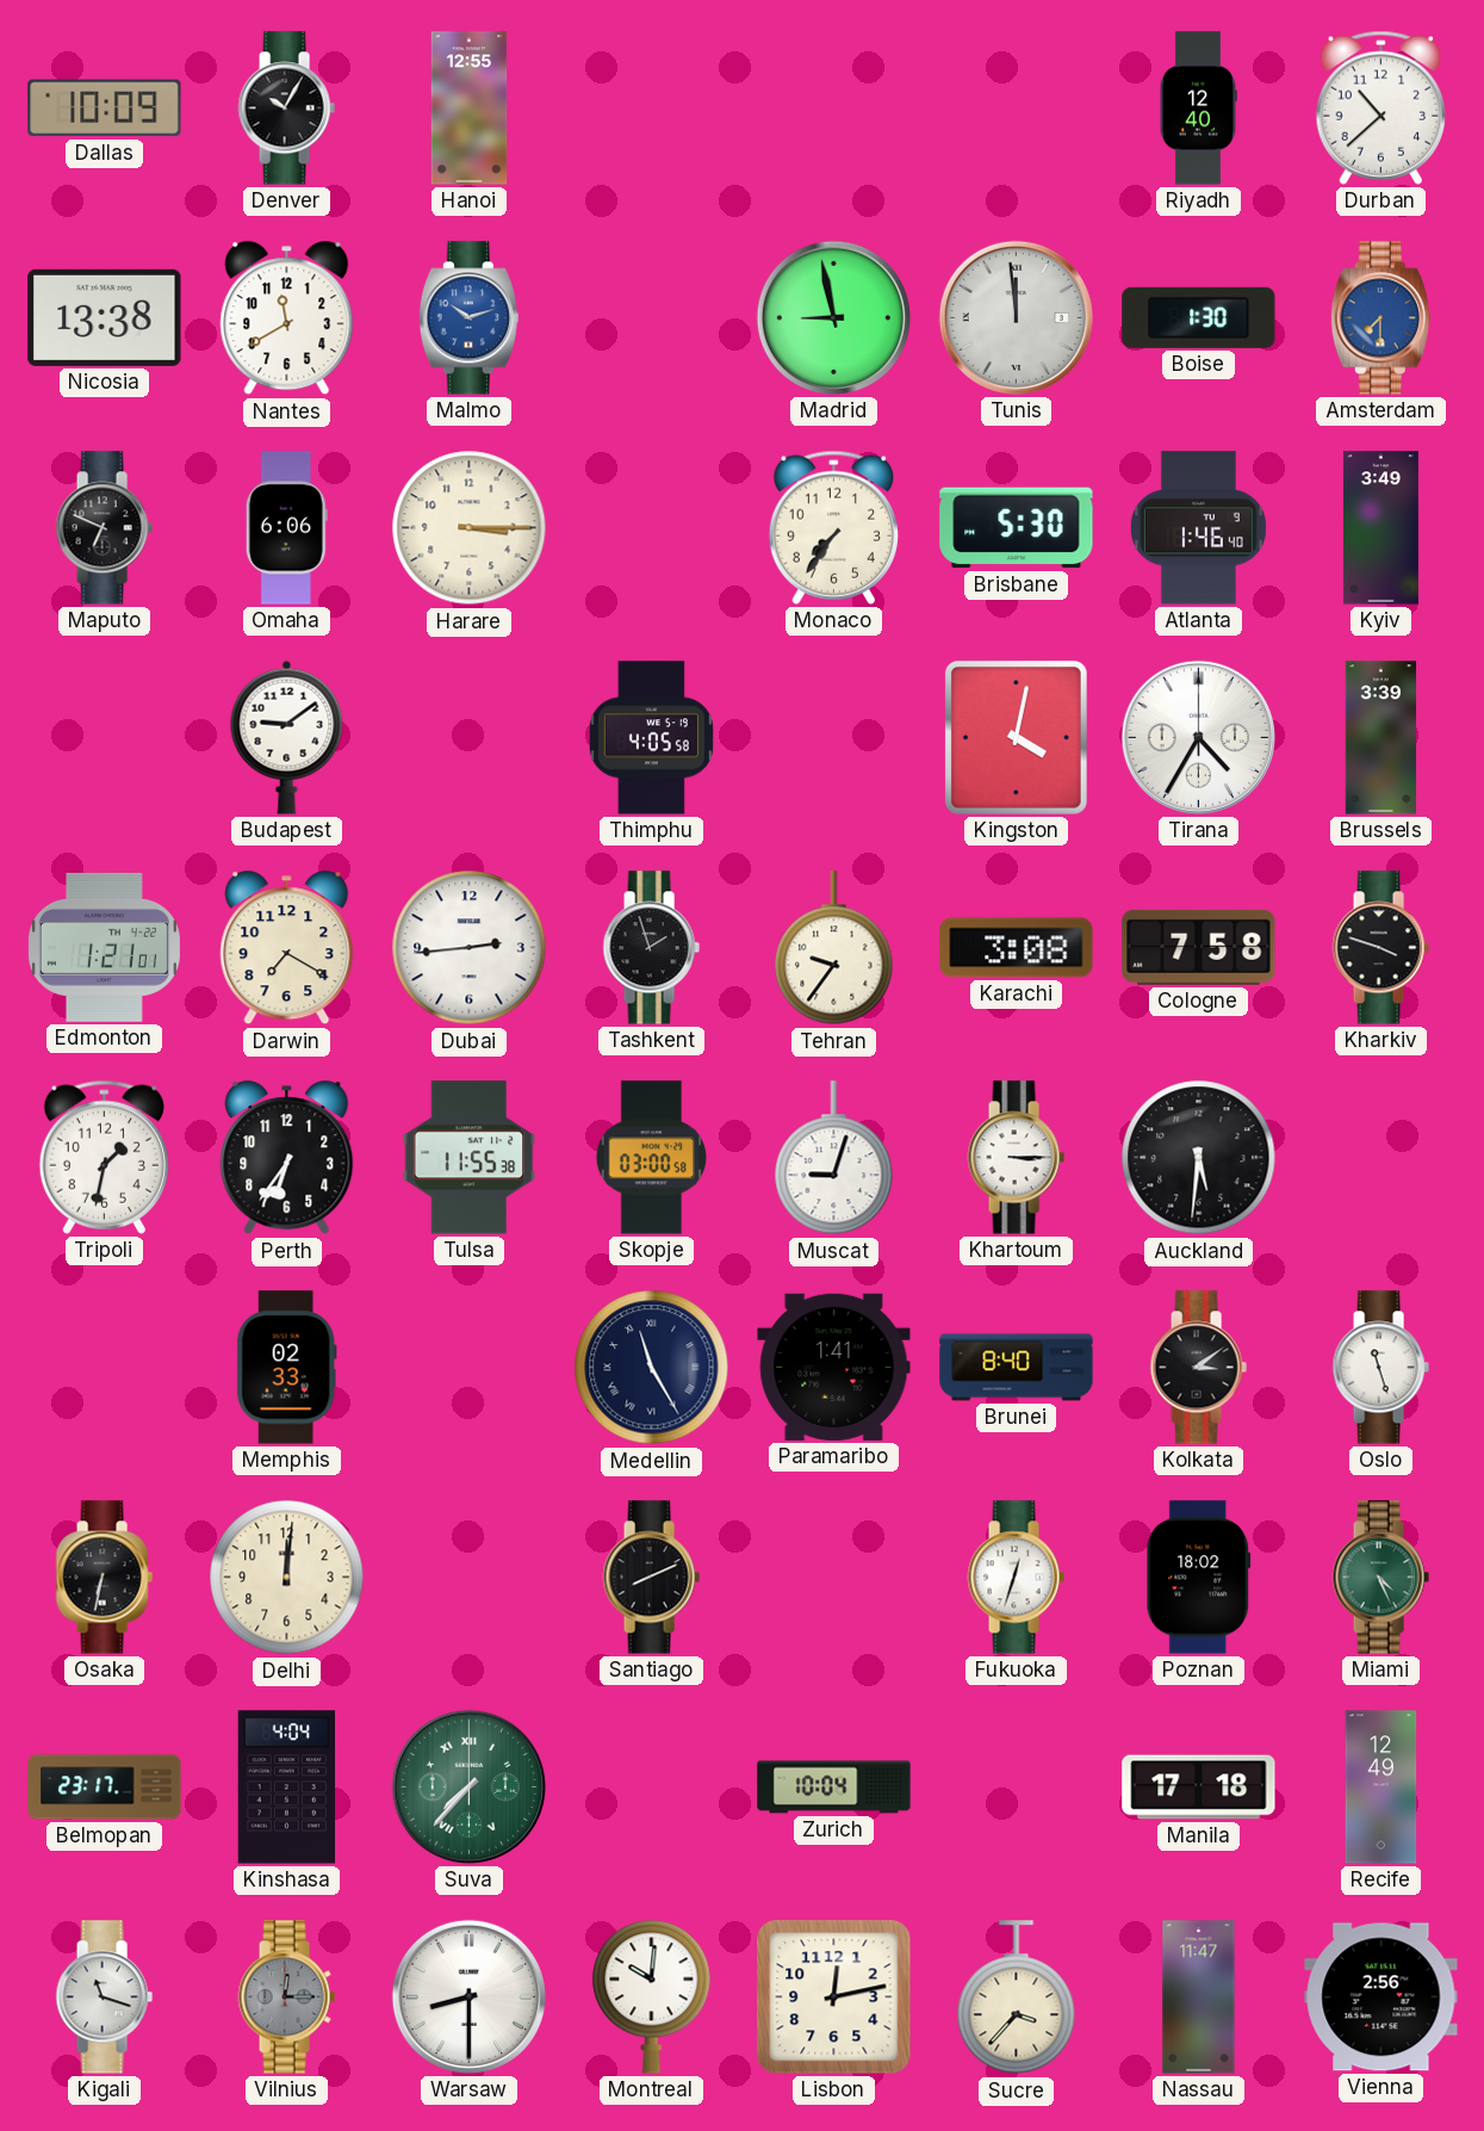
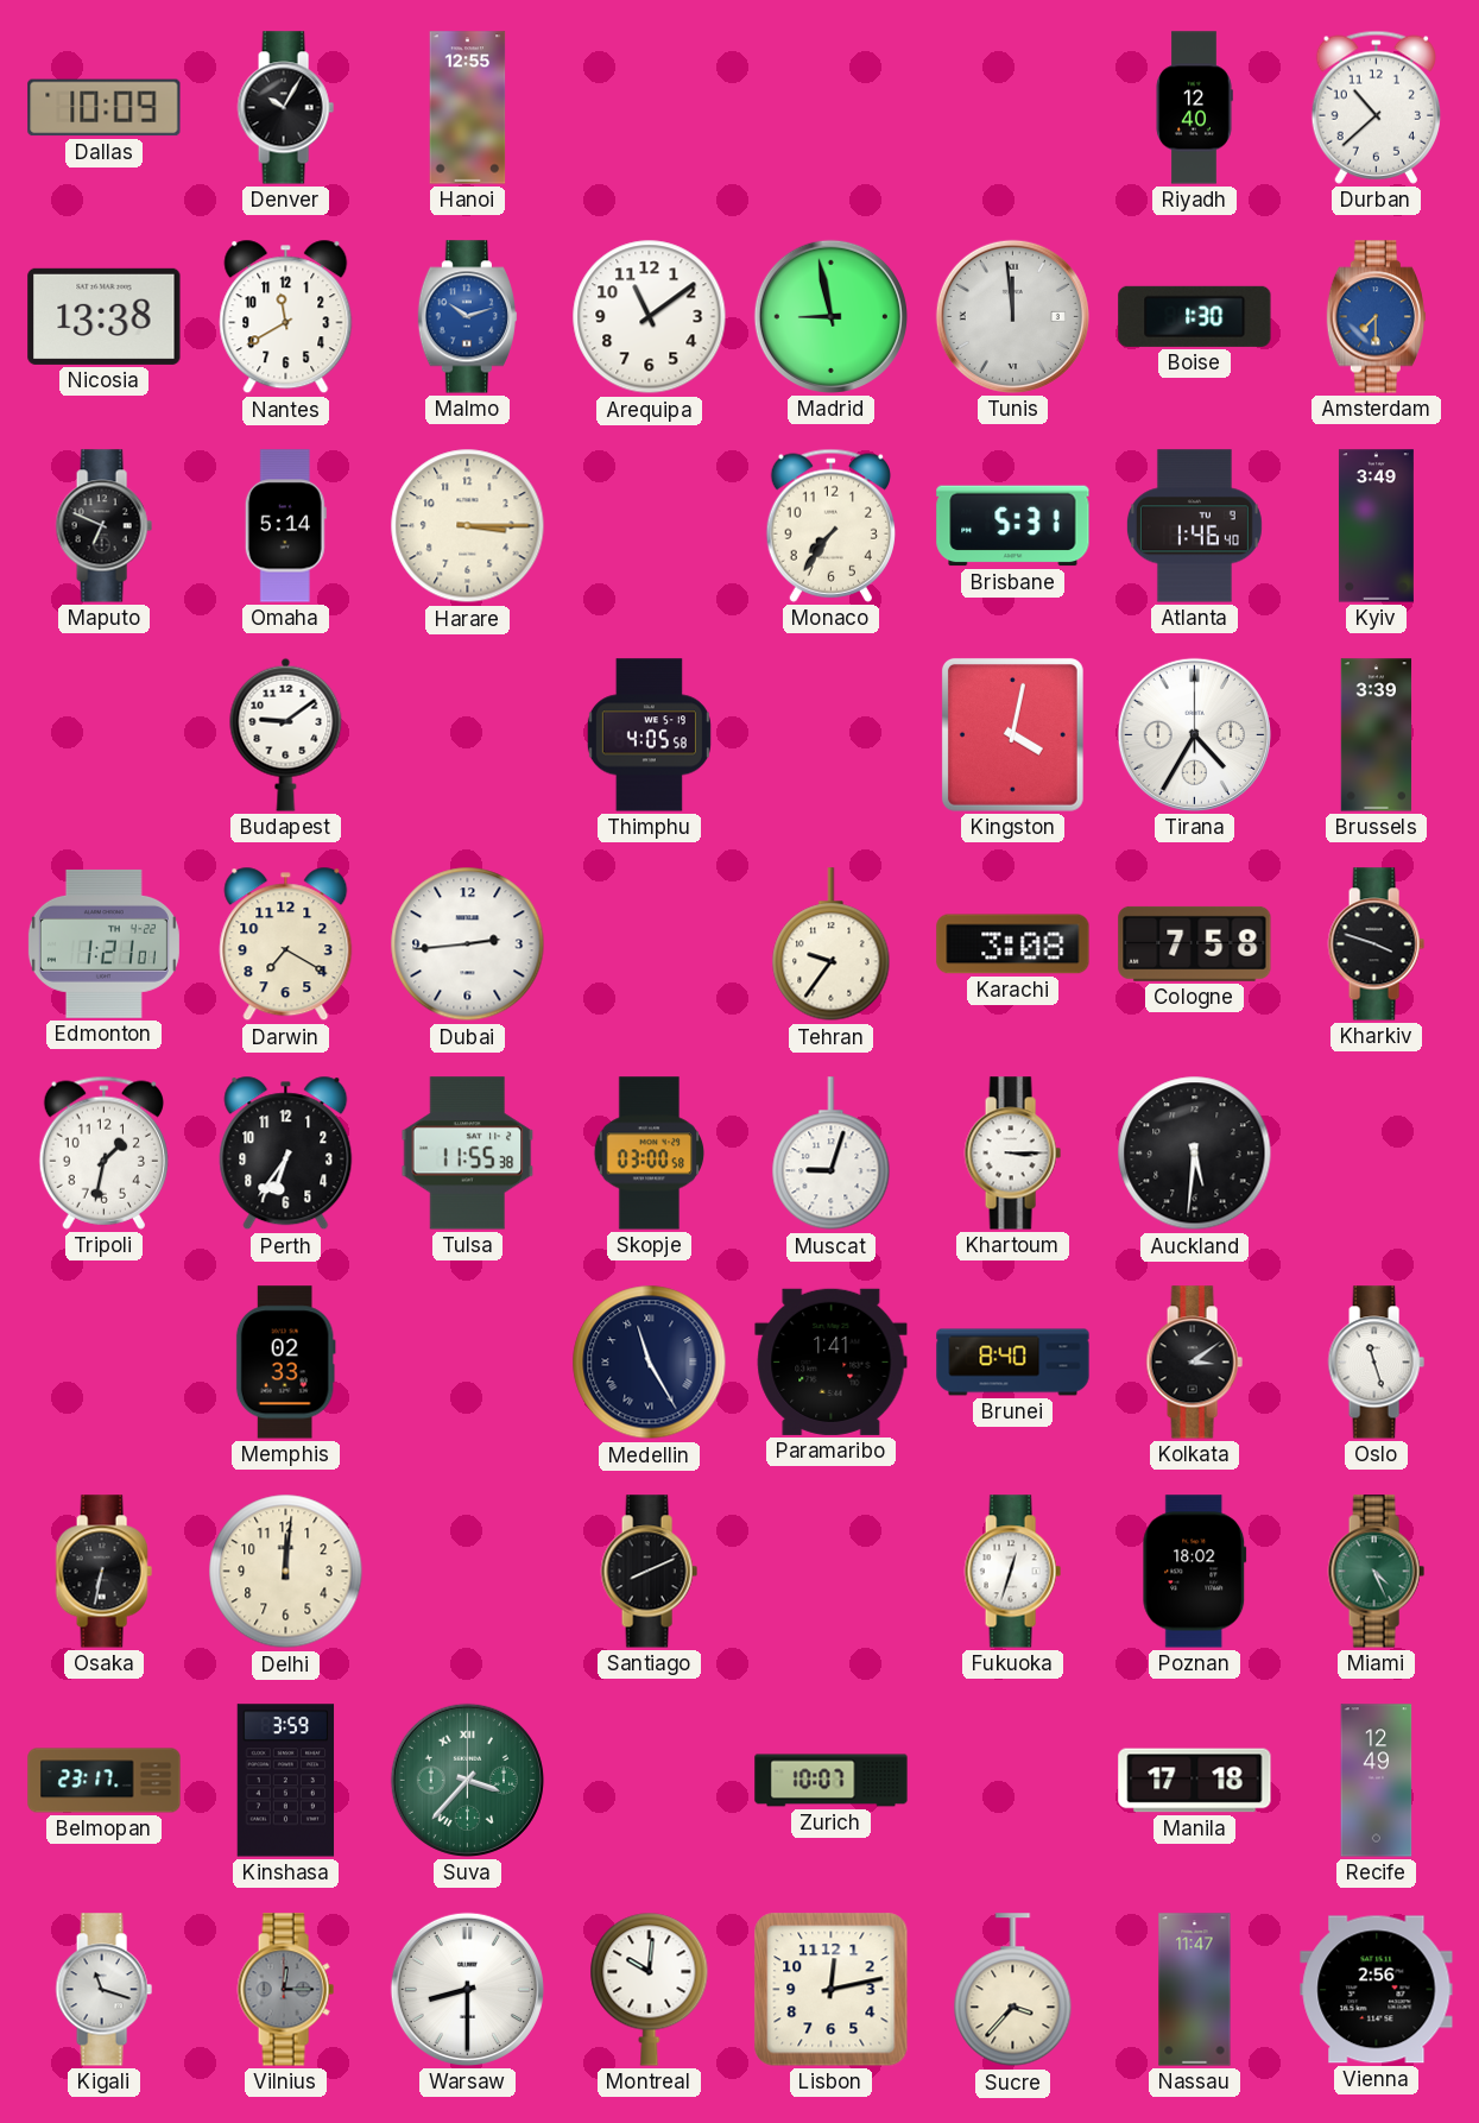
Arequipa: none -> 11:09
Omaha: 6:06 -> 5:14
Brisbane: 5:30 -> 5:31
Tashkent: 1:57 -> none
Kinshasa: 4:04 -> 3:59
Suva: 7:37 -> 3:37
Zurich: 10:04 -> 10:07
